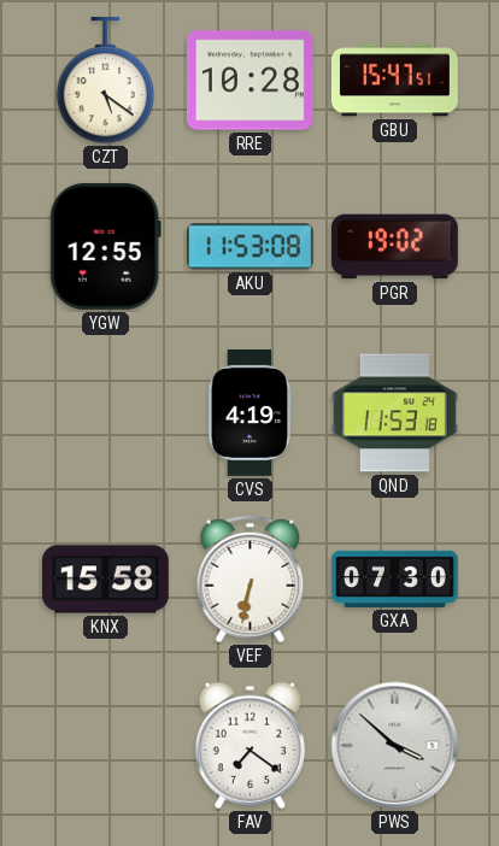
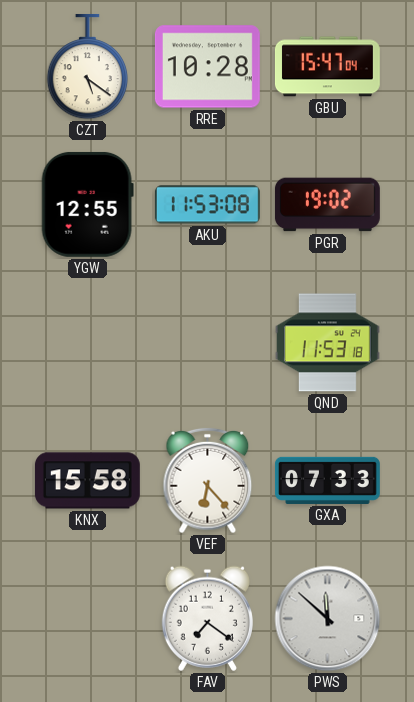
GBU: 15:47:51 -> 15:47:04
CVS: 4:19 -> none
VEF: 6:32 -> 6:23
GXA: 07:30 -> 07:33
PWS: 3:52 -> 11:52
